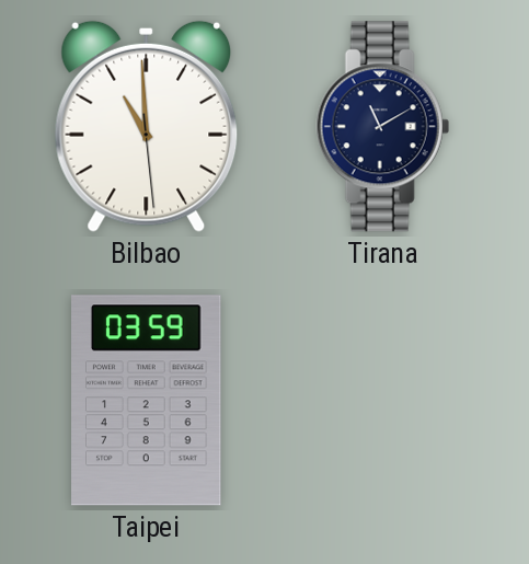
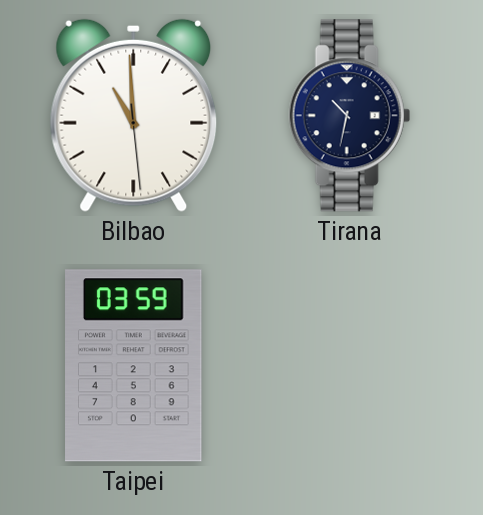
Tirana: 11:10 -> 10:32
